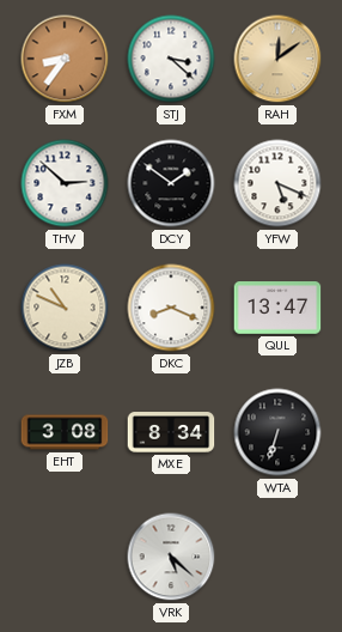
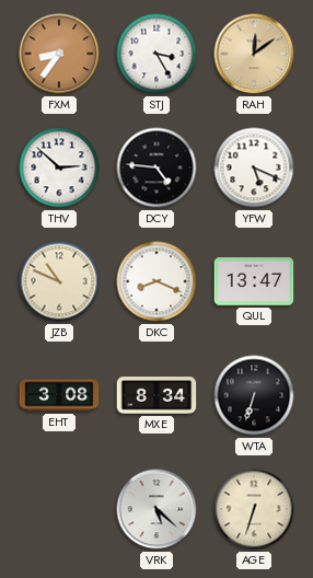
STJ: 3:22 -> 3:25
DCY: 1:51 -> 4:46
AGE: none -> 6:33
